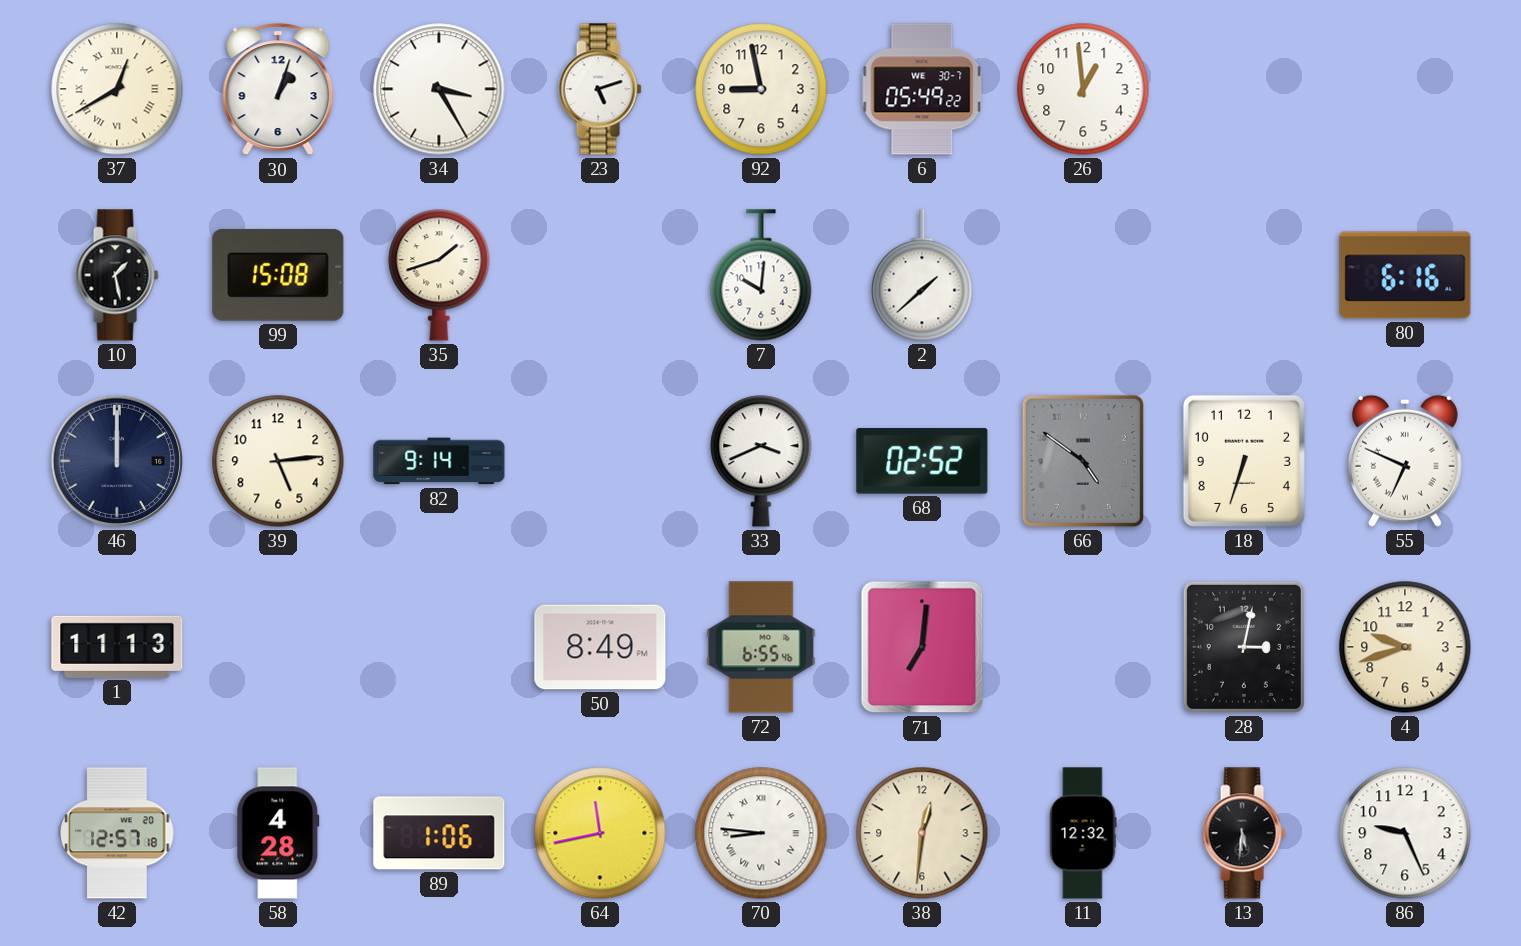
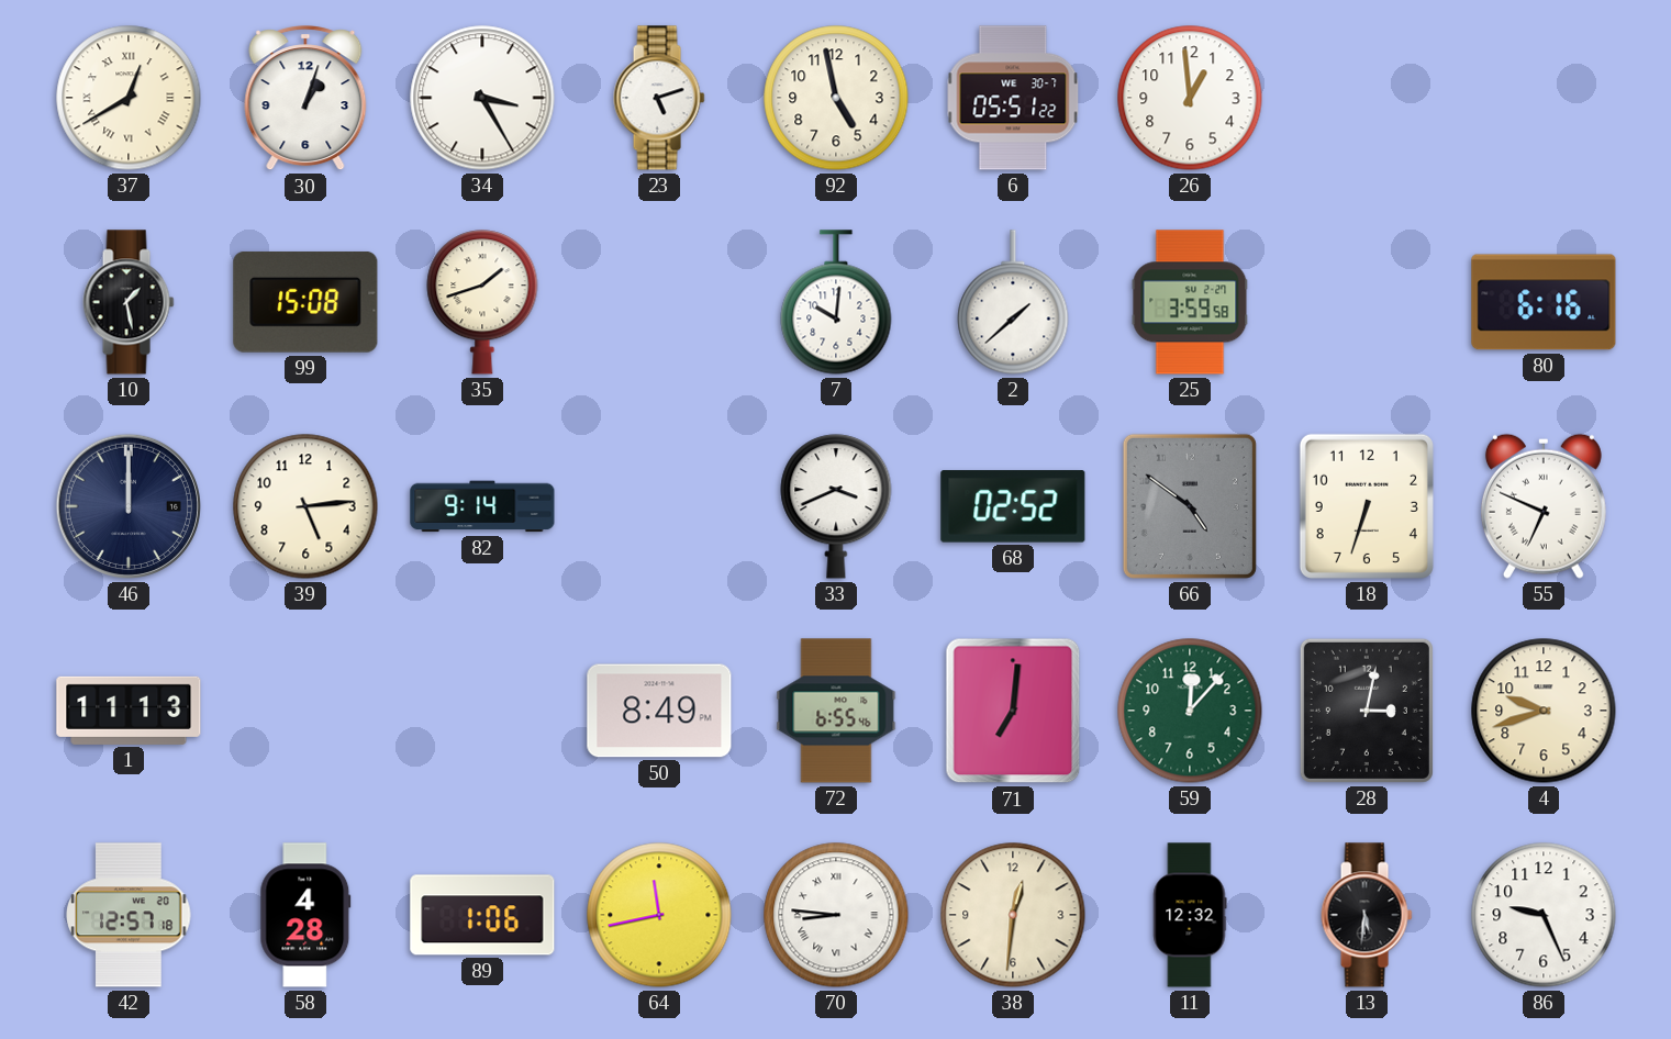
92: 8:58 -> 4:58
6: 05:49 -> 05:51
25: none -> 3:59
59: none -> 12:07
